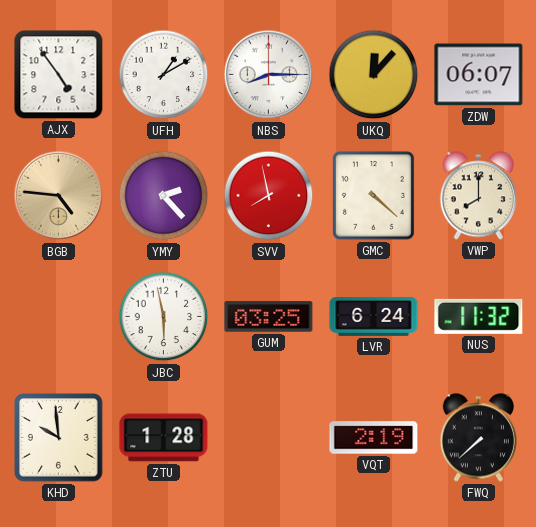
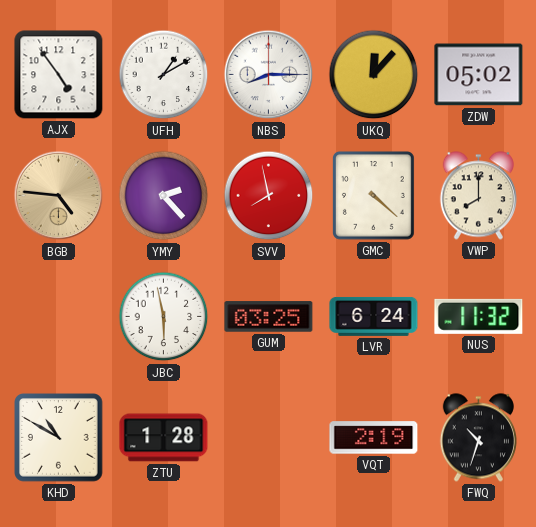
ZDW: 06:07 -> 05:02
KHD: 9:59 -> 10:50
FWQ: 7:38 -> 10:33
